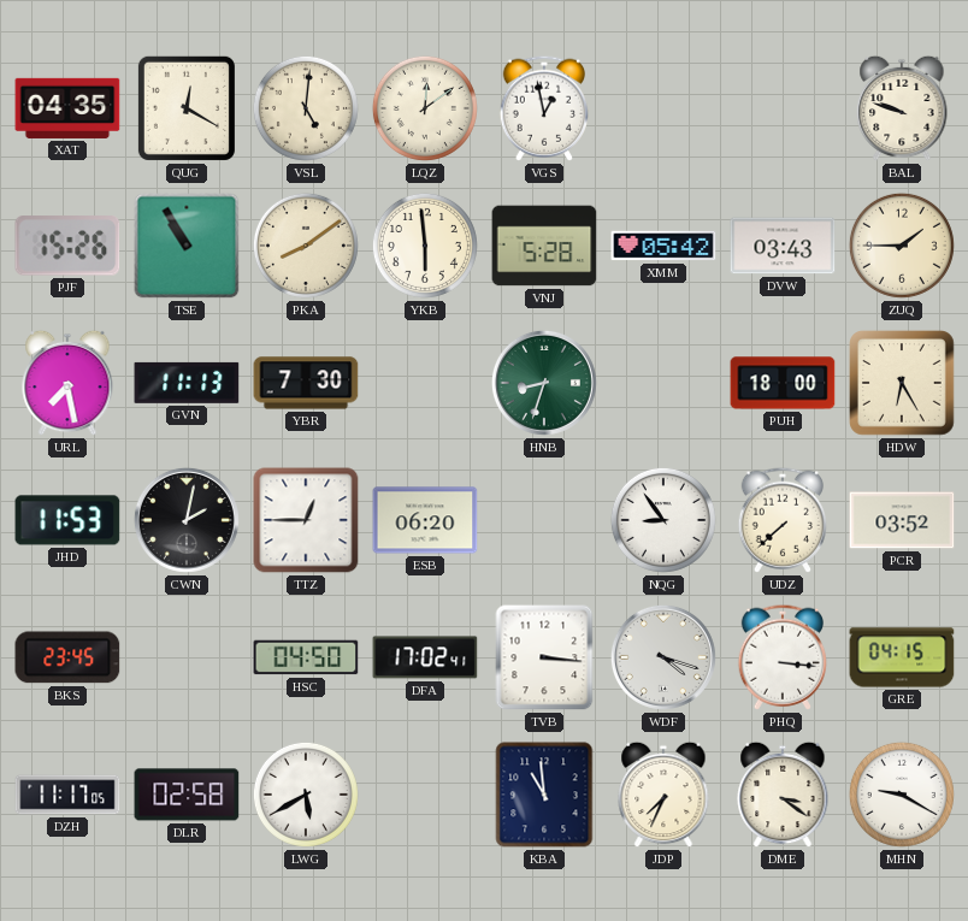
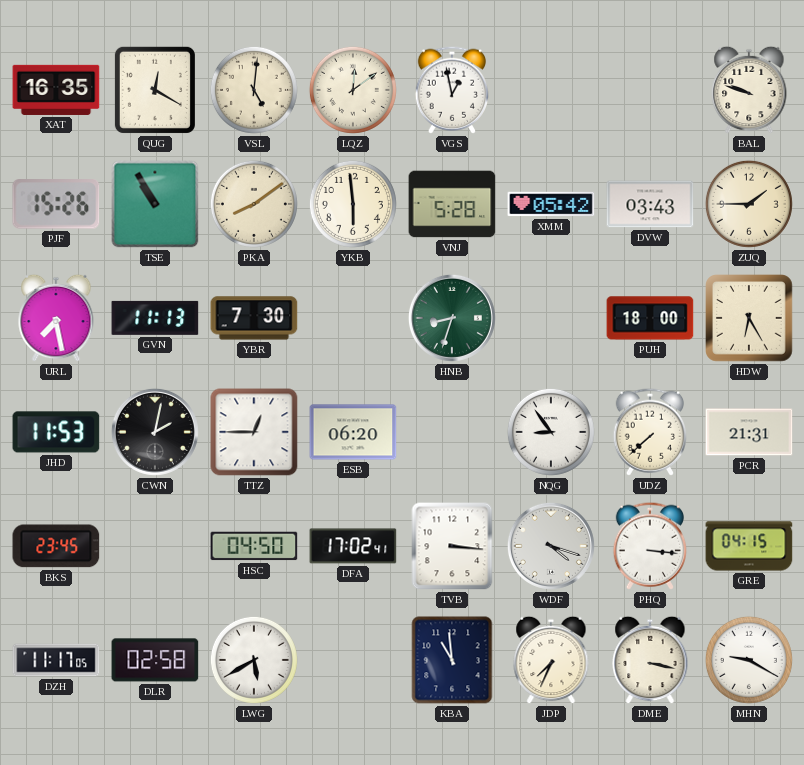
XAT: 04:35 -> 16:35
PCR: 03:52 -> 21:31
DME: 3:21 -> 3:17
